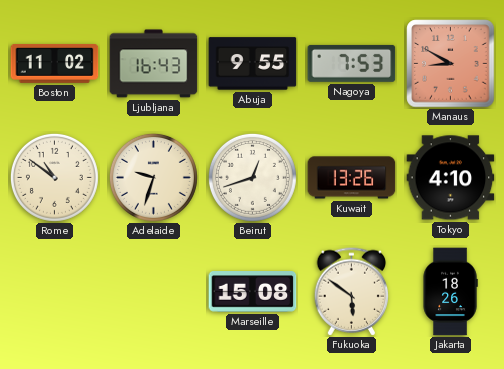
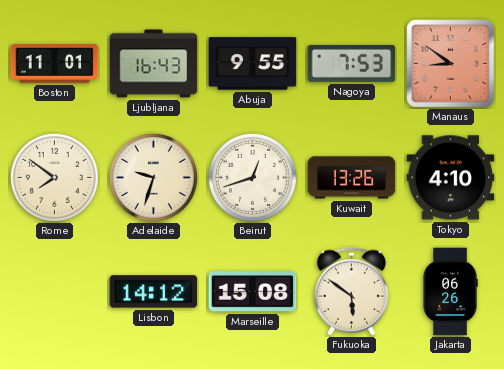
Boston: 11:02 -> 11:01
Manaus: 8:50 -> 8:51
Rome: 10:51 -> 7:51
Lisbon: none -> 14:12
Jakarta: 18:26 -> 06:26
